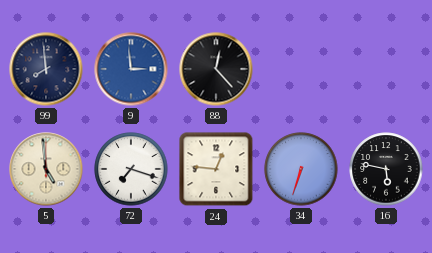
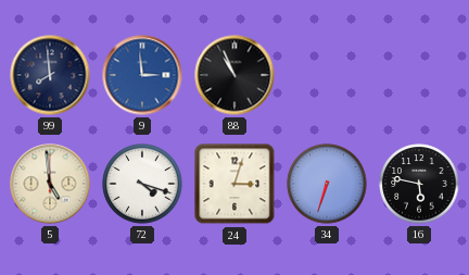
88: 12:23 -> 10:56
72: 7:18 -> 4:18
24: 12:46 -> 3:03
